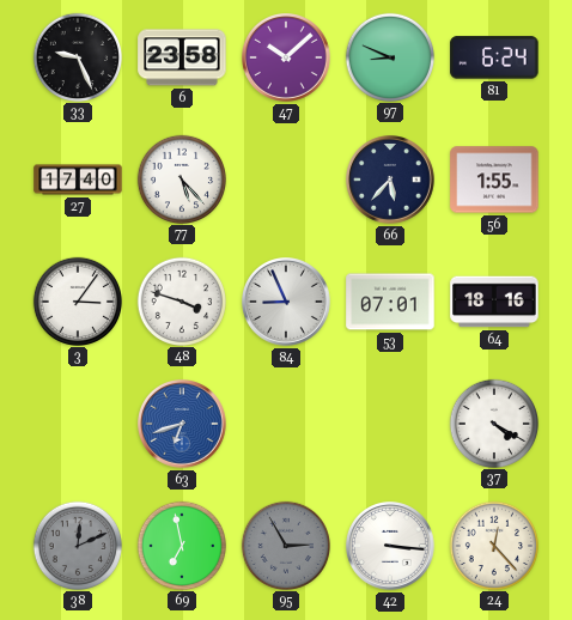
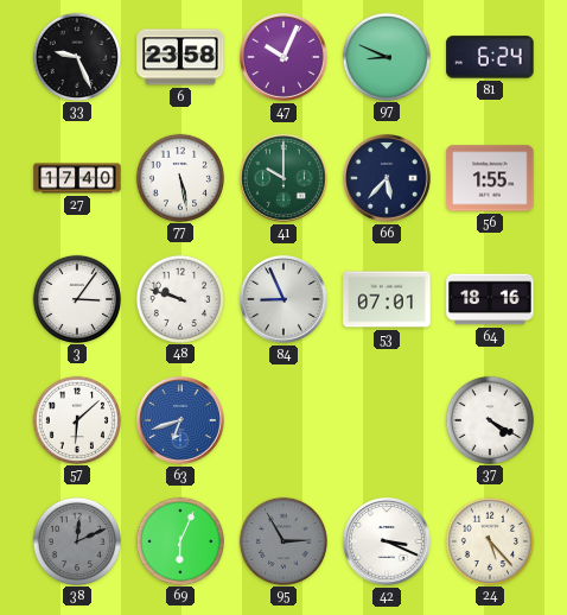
47: 10:08 -> 10:04
77: 5:23 -> 5:28
41: none -> 10:00
48: 3:48 -> 9:48
57: none -> 6:08
69: 6:58 -> 6:04
42: 3:16 -> 3:19
24: 12:23 -> 5:23
